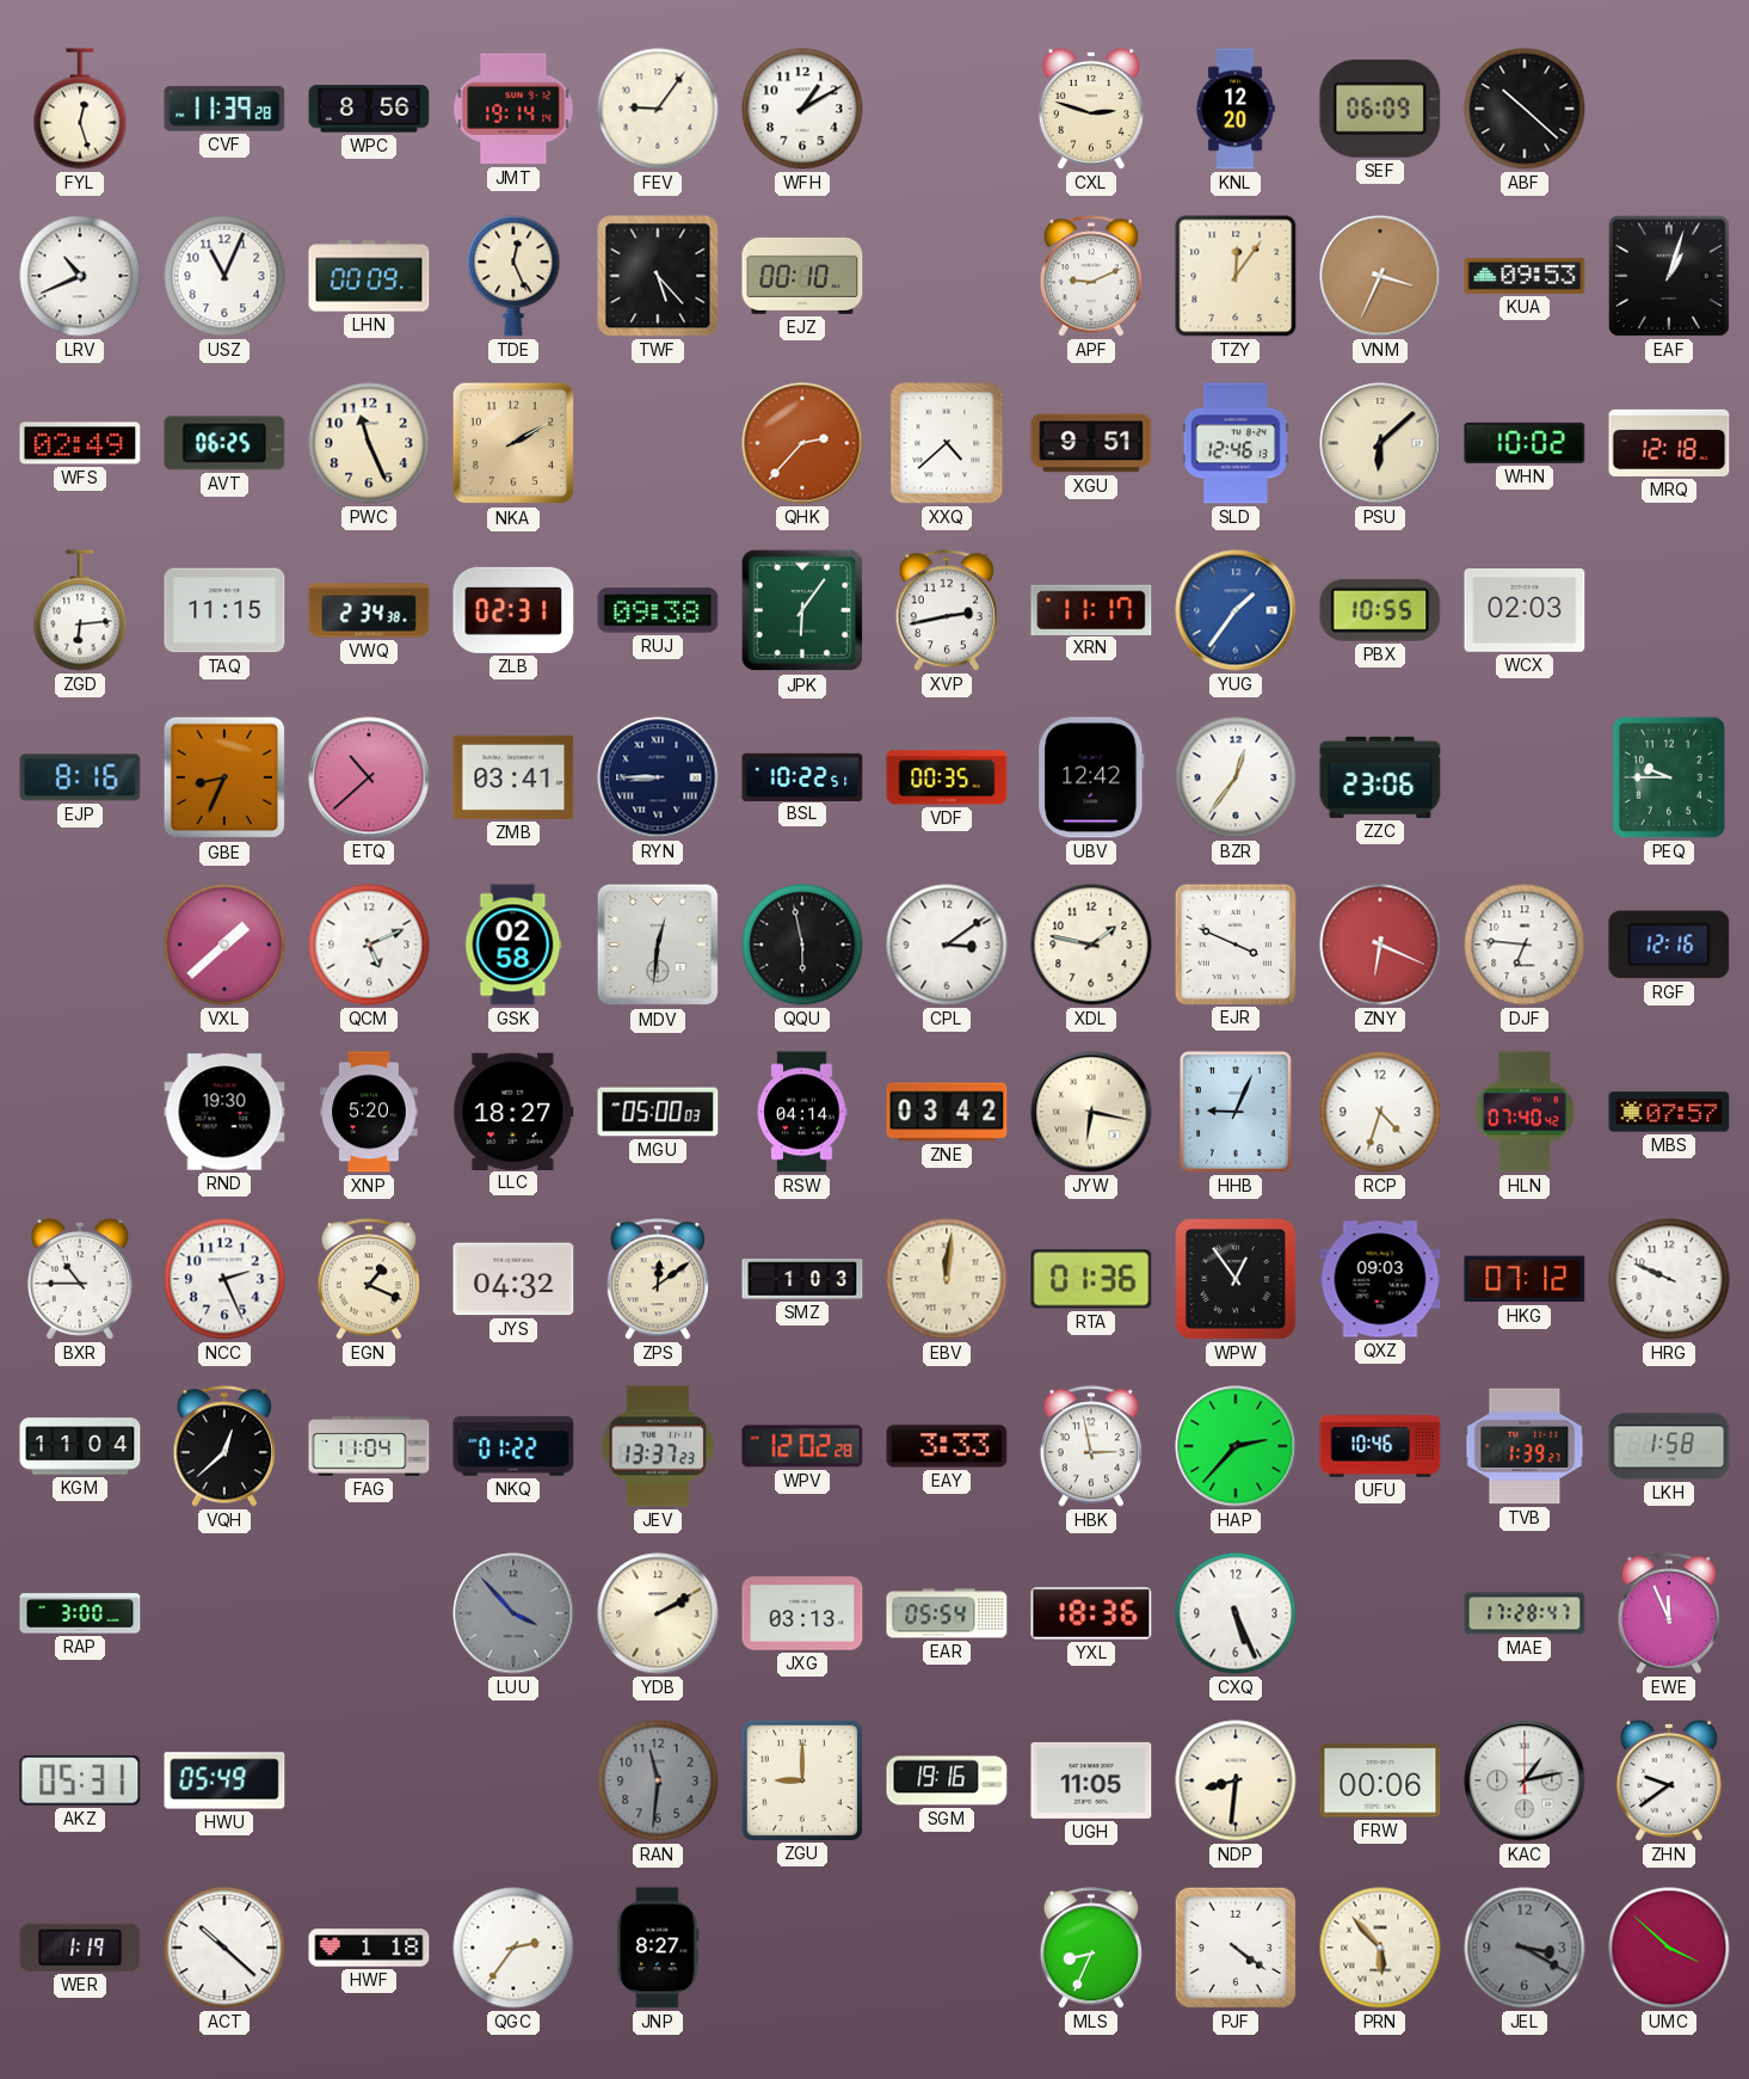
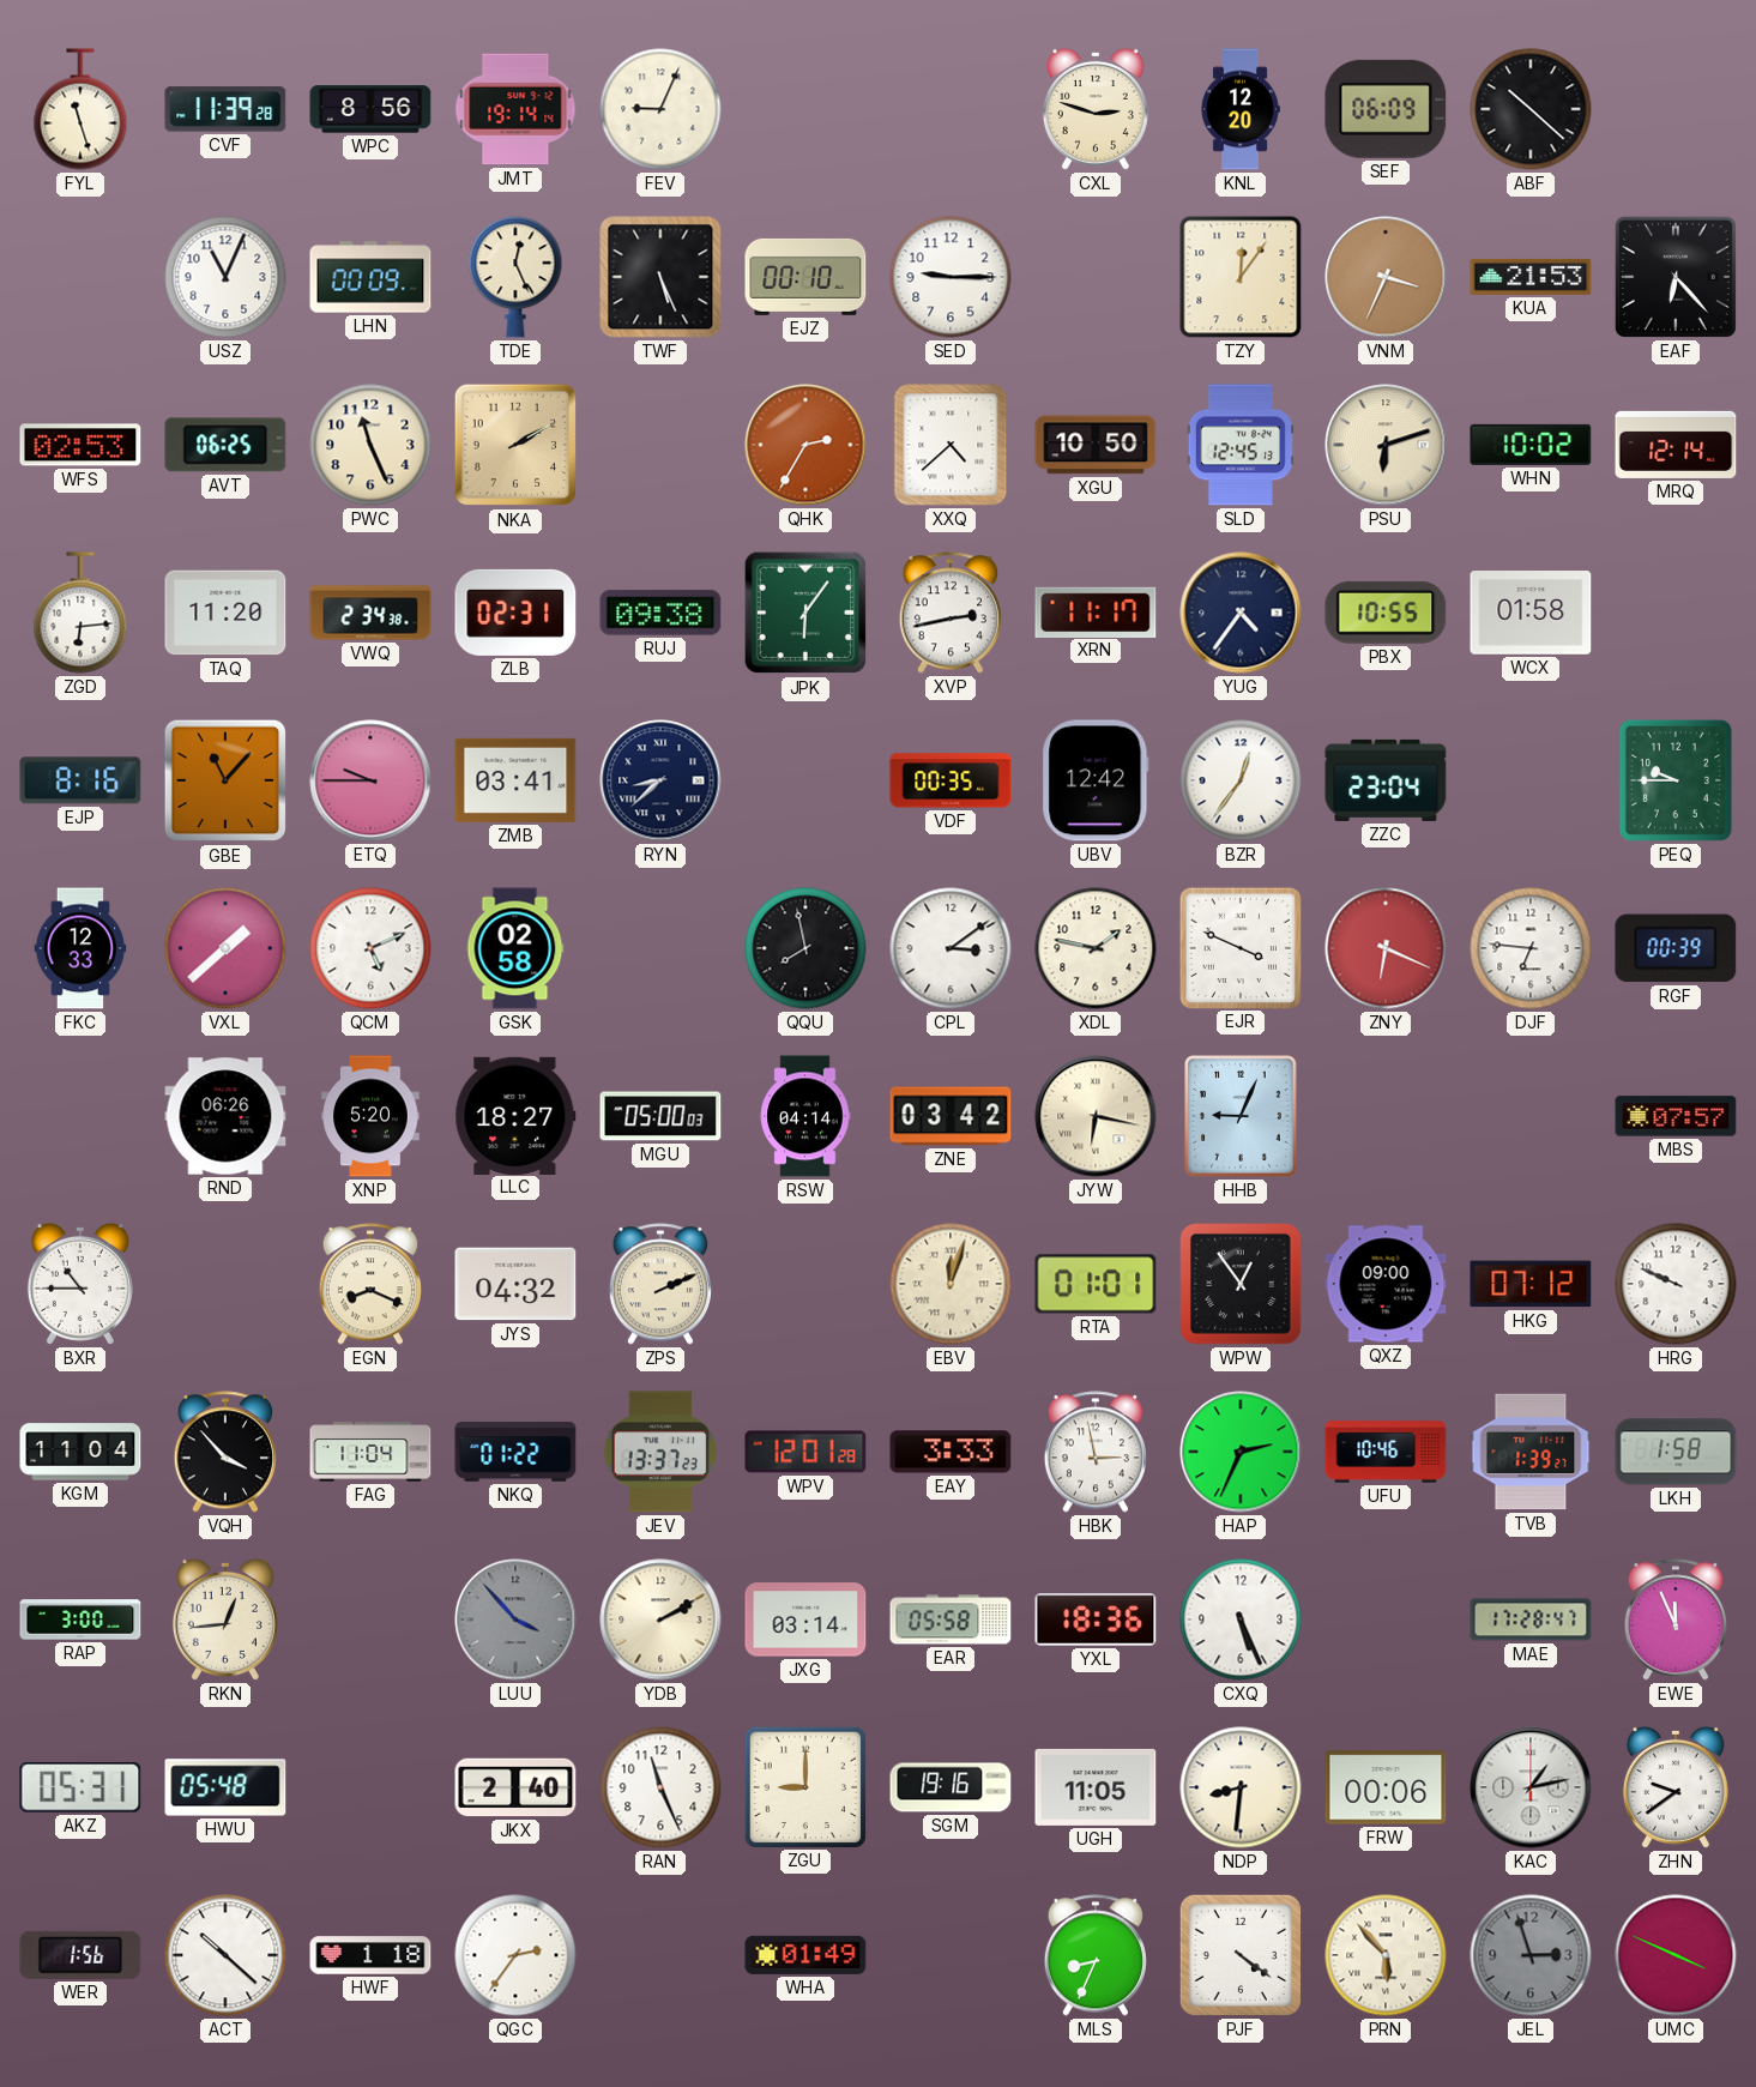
FYL: 12:27 -> 11:27
FEV: 9:06 -> 9:04
WFH: 1:10 -> none
LRV: 10:41 -> none
TWF: 5:23 -> 5:26
SED: none -> 9:15
APF: 9:11 -> none
KUA: 09:53 -> 21:53
EAF: 1:03 -> 6:23
WFS: 02:49 -> 02:53
QHK: 2:37 -> 2:35
XGU: 9:51 -> 10:50
SLD: 12:46 -> 12:45
PSU: 6:08 -> 6:12
MRQ: 12:18 -> 12:14
TAQ: 11:15 -> 11:20
YUG: 1:36 -> 4:36
YUG dial: blue -> navy
WCX: 02:03 -> 01:58
GBE: 8:34 -> 11:07
ETQ: 10:38 -> 9:45
RYN: 8:45 -> 8:38
BSL: 10:22 -> none
ZZC: 23:06 -> 23:04
FKC: none -> 12:33
MDV: 12:31 -> none
QQU: 5:58 -> 7:58
RGF: 12:16 -> 00:39
RND: 19:30 -> 06:26
RCP: 4:33 -> none
HLN: 07:40 -> none
NCC: 2:26 -> none
EGN: 1:19 -> 8:19
ZPS: 12:09 -> 2:11
SMZ: 1:03 -> none
EBV: 12:01 -> 12:03
RTA: 01:36 -> 01:01
QXZ: 09:03 -> 09:00
VQH: 12:38 -> 3:53
WPV: 12:02 -> 12:01
HAP: 2:37 -> 2:34
RKN: none -> 12:44
JXG: 03:13 -> 03:14
EAR: 05:54 -> 05:58
HWU: 05:49 -> 05:48
JKX: none -> 2:40
RAN: 11:31 -> 11:26
RAN dial: grey -> white
WER: 1:19 -> 1:56
JNP: 8:27 -> none
WHA: none -> 01:49
JEL: 3:20 -> 2:57
UMC: 3:52 -> 3:49
